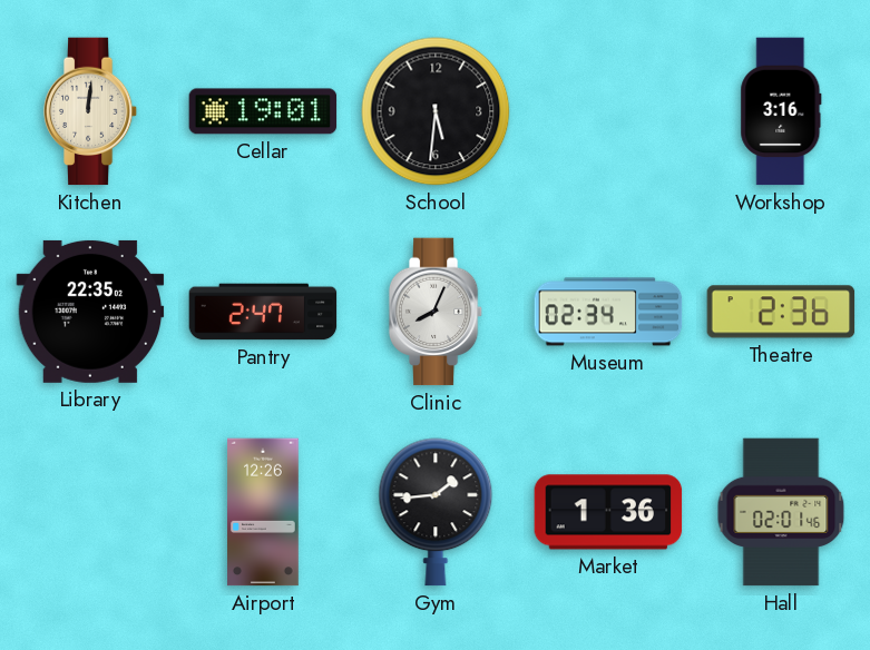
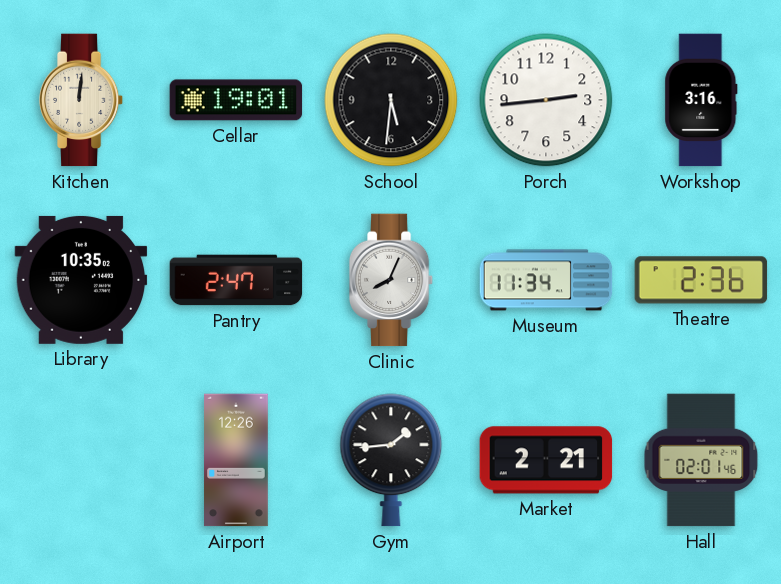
Porch: none -> 2:44
Library: 22:35 -> 10:35
Museum: 02:34 -> 11:34
Market: 1:36 -> 2:21
